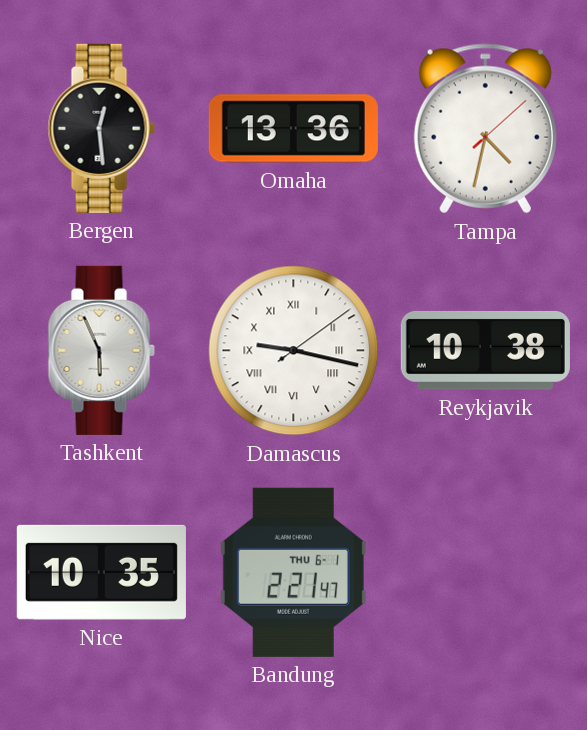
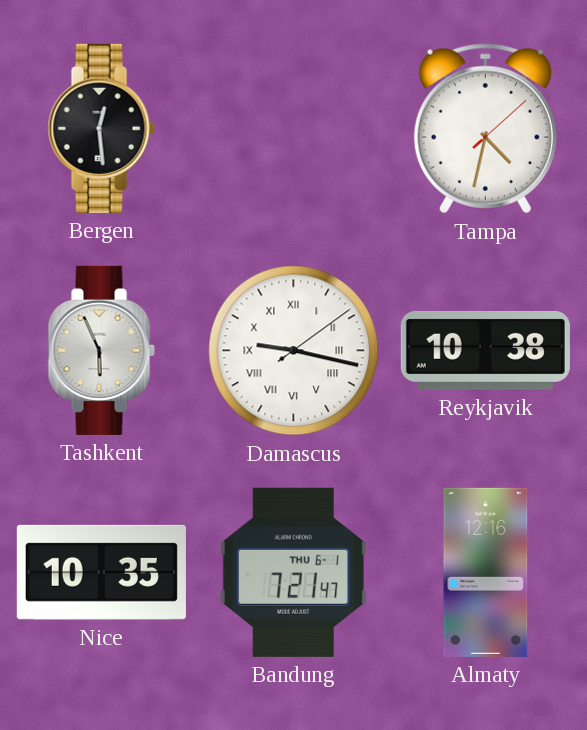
Omaha: 13:36 -> none
Bandung: 2:21 -> 7:21
Almaty: none -> 12:16
